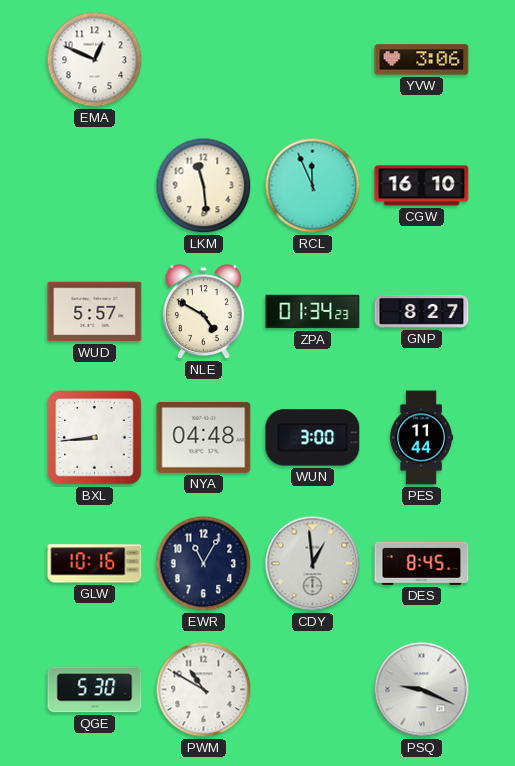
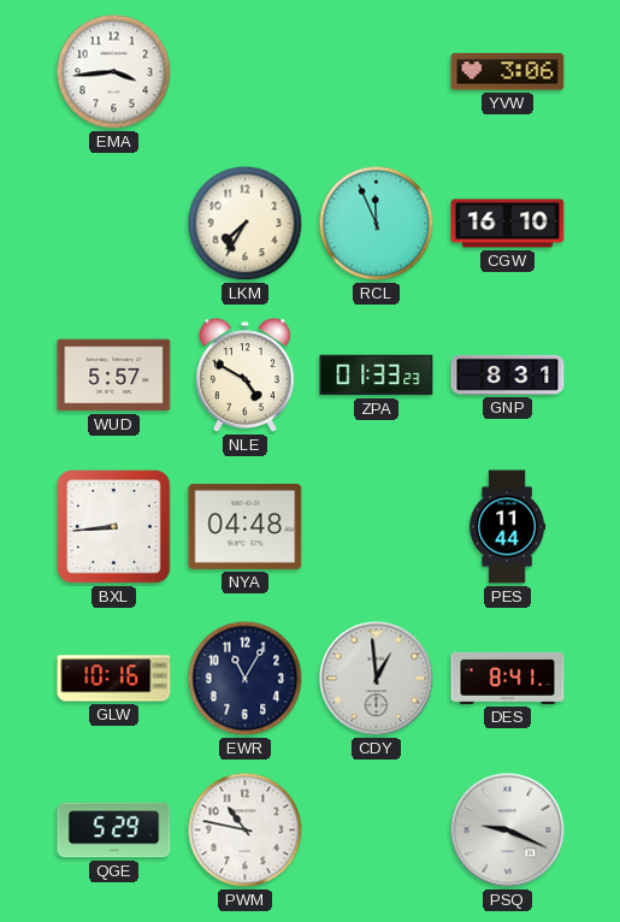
EMA: 12:49 -> 3:44
LKM: 11:29 -> 7:35
ZPA: 01:34 -> 01:33
GNP: 8:27 -> 8:31
WUN: 3:00 -> none
DES: 8:45 -> 8:41
QGE: 5:30 -> 5:29
PWM: 10:50 -> 10:47
